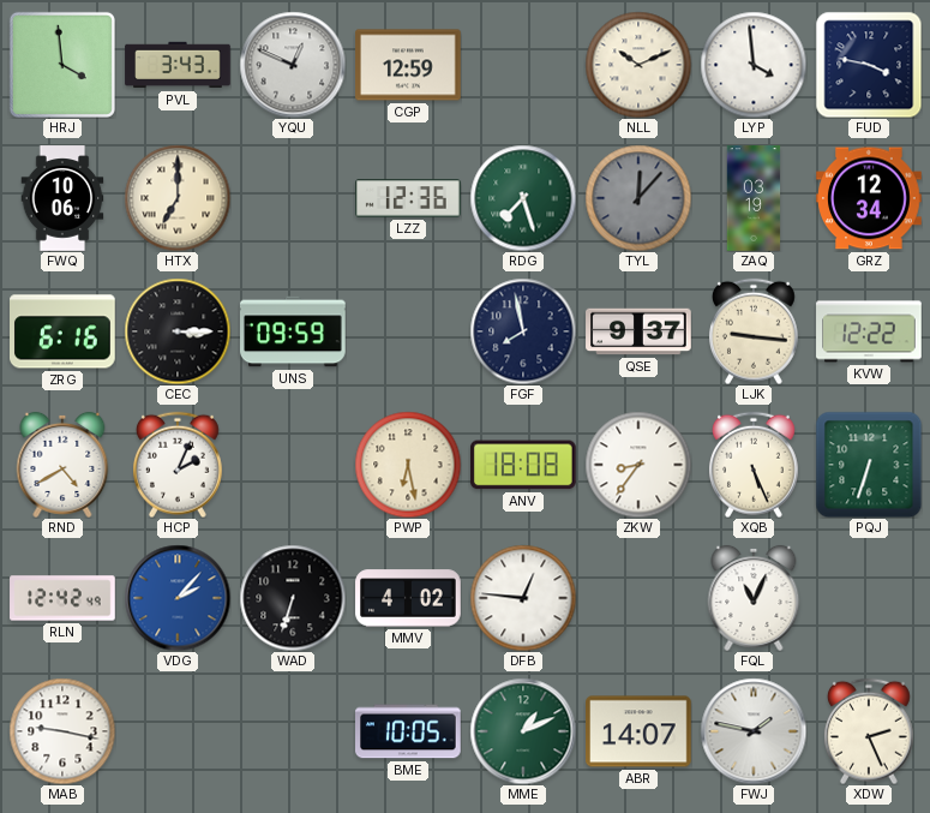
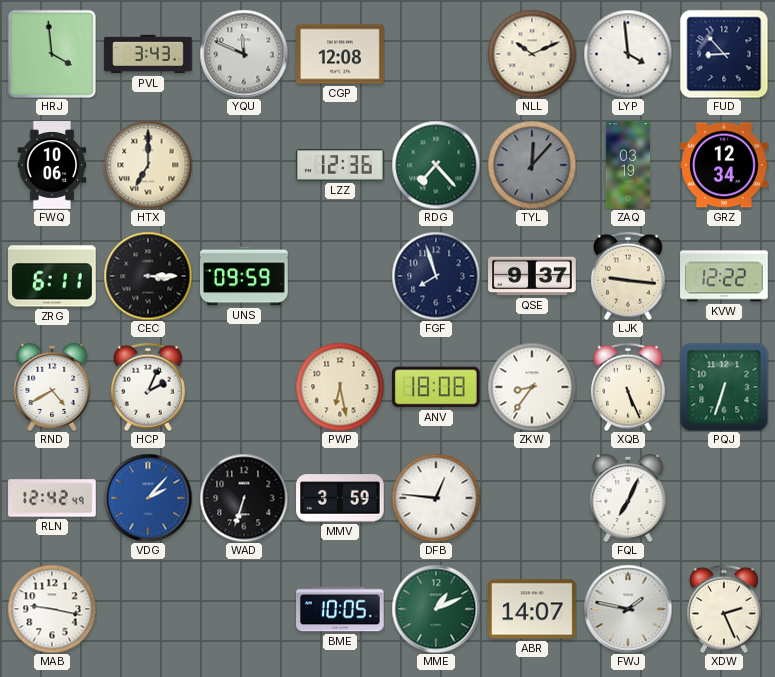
YQU: 12:49 -> 11:49
CGP: 12:59 -> 12:08
FUD: 3:47 -> 8:53
RDG: 7:27 -> 7:23
ZRG: 6:16 -> 6:11
FGF: 7:58 -> 7:57
MMV: 4:02 -> 3:59
FQL: 11:04 -> 7:04
